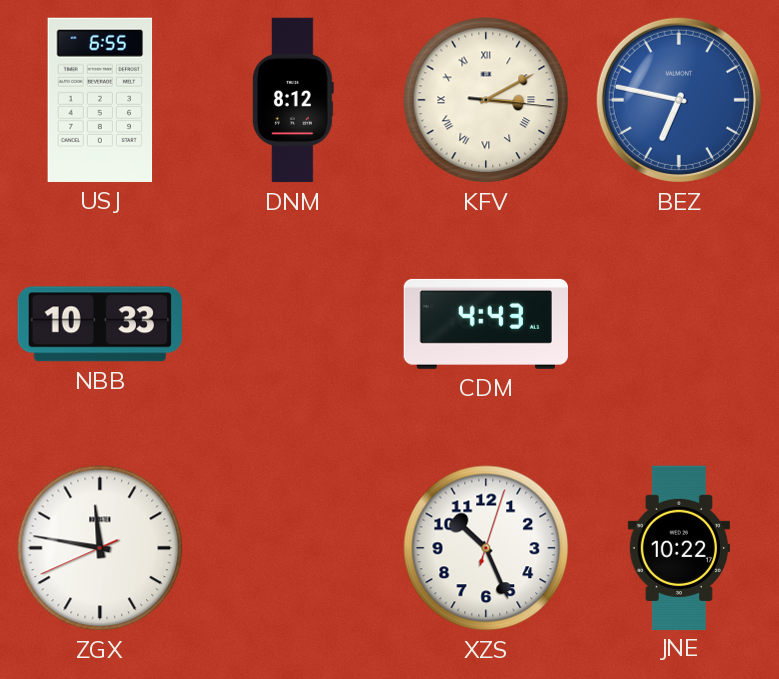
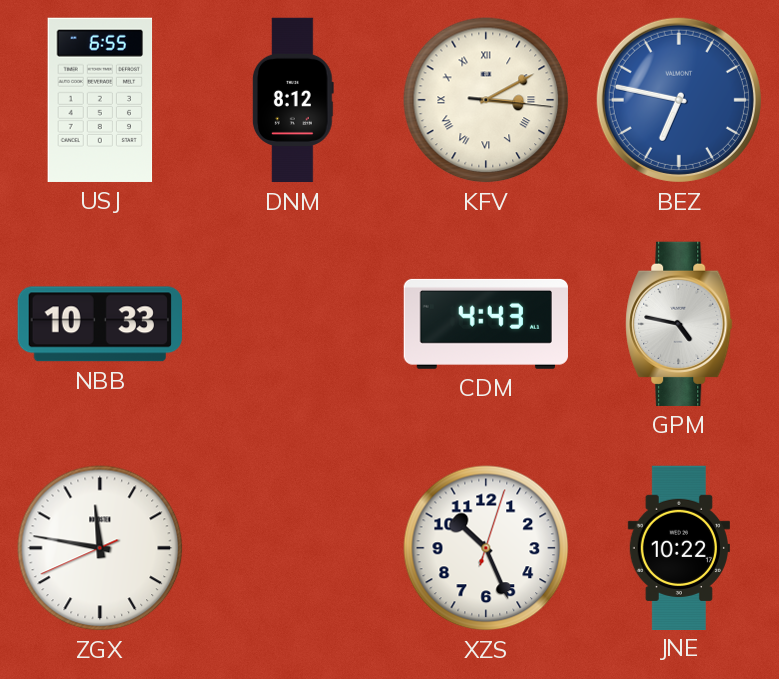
GPM: none -> 4:47
